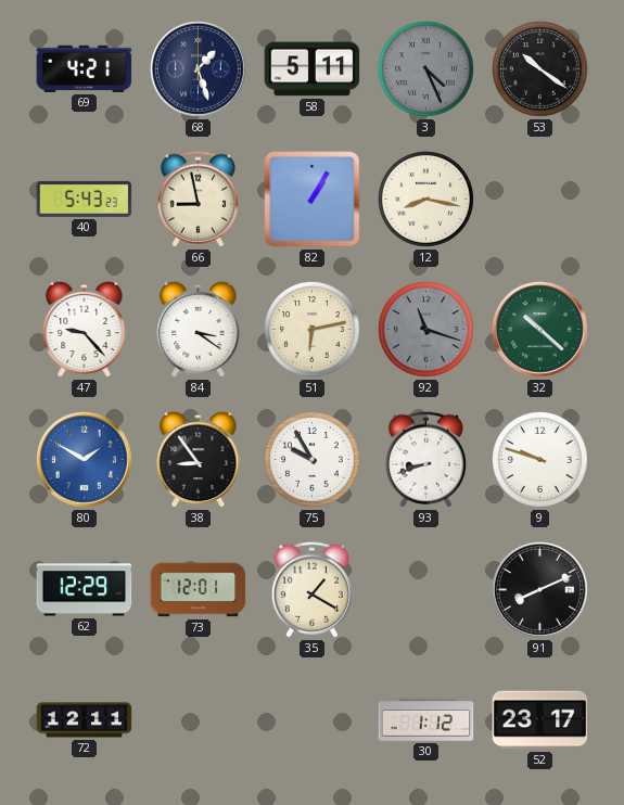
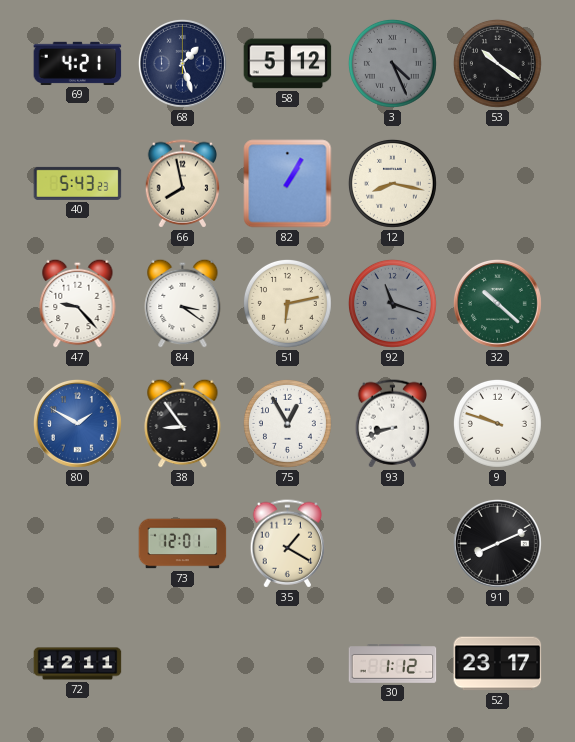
58: 5:11 -> 5:12
66: 8:58 -> 7:58
75: 9:55 -> 12:55
62: 12:29 -> none
